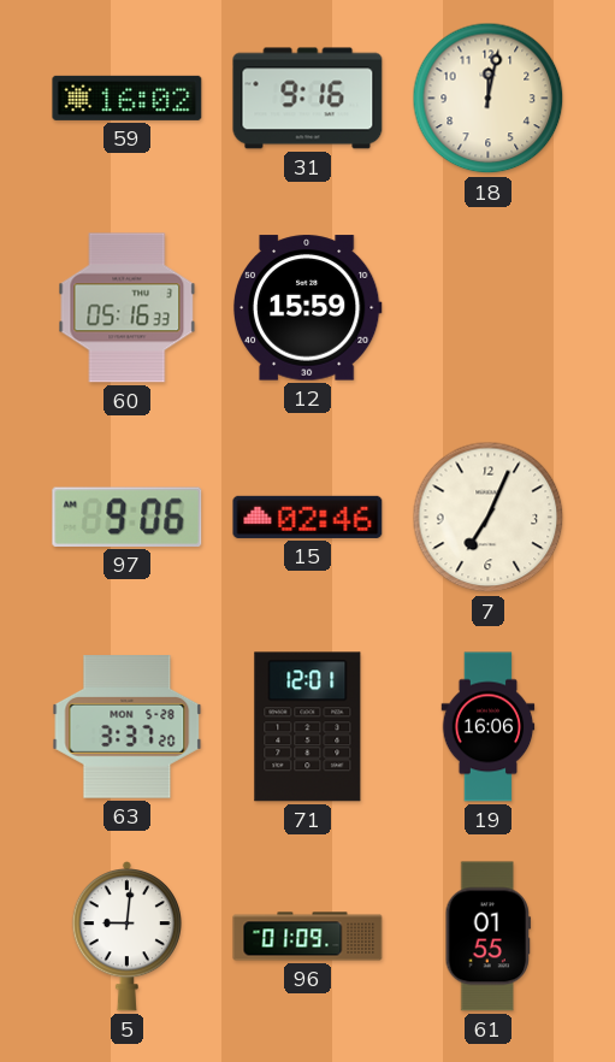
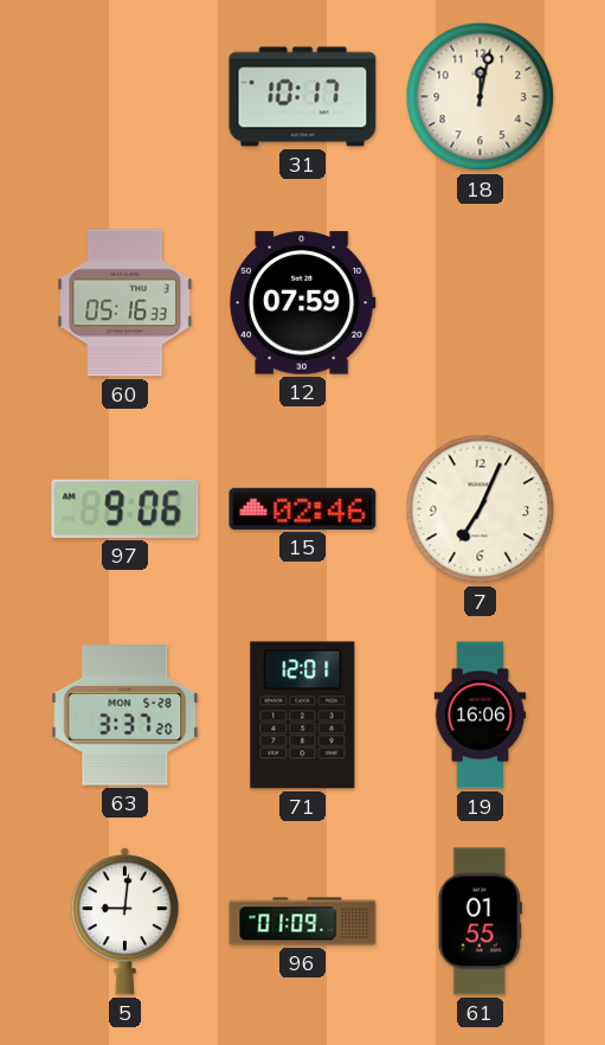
59: 16:02 -> none
31: 9:16 -> 10:17
12: 15:59 -> 07:59
